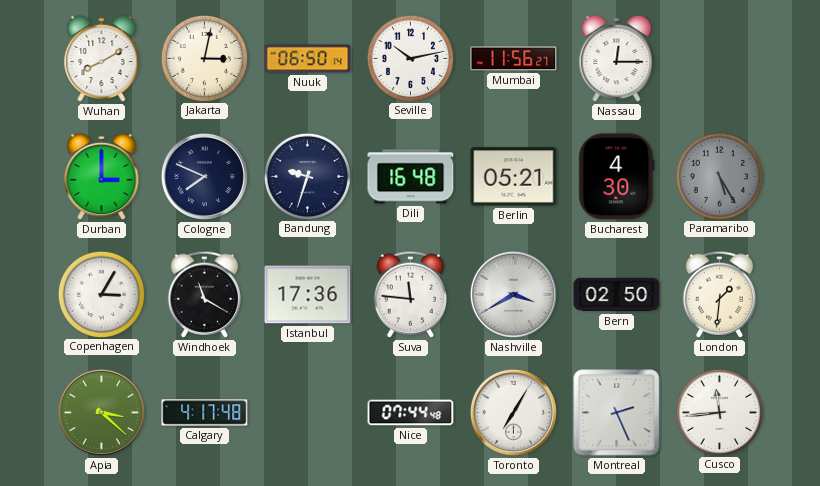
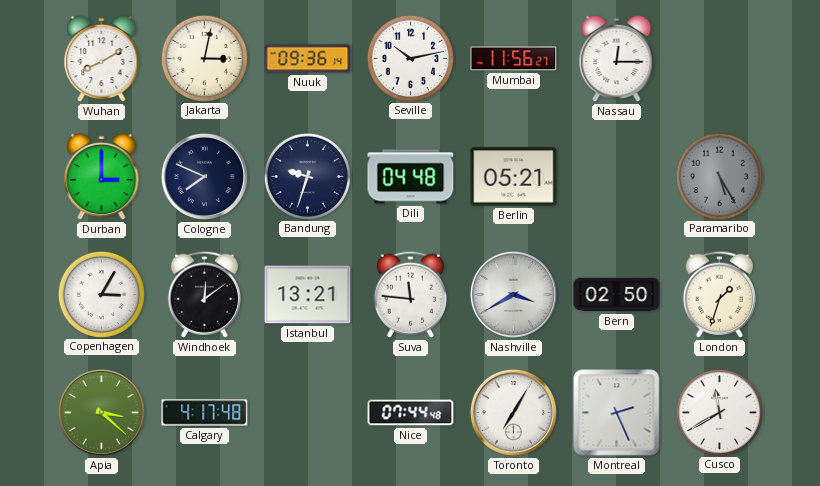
Nuuk: 06:50 -> 09:36
Dili: 16:48 -> 04:48
Bucharest: 4:30 -> none
Windhoek: 11:20 -> 12:09
Istanbul: 17:36 -> 13:21
London: 1:31 -> 1:33
Cusco: 11:44 -> 11:40
